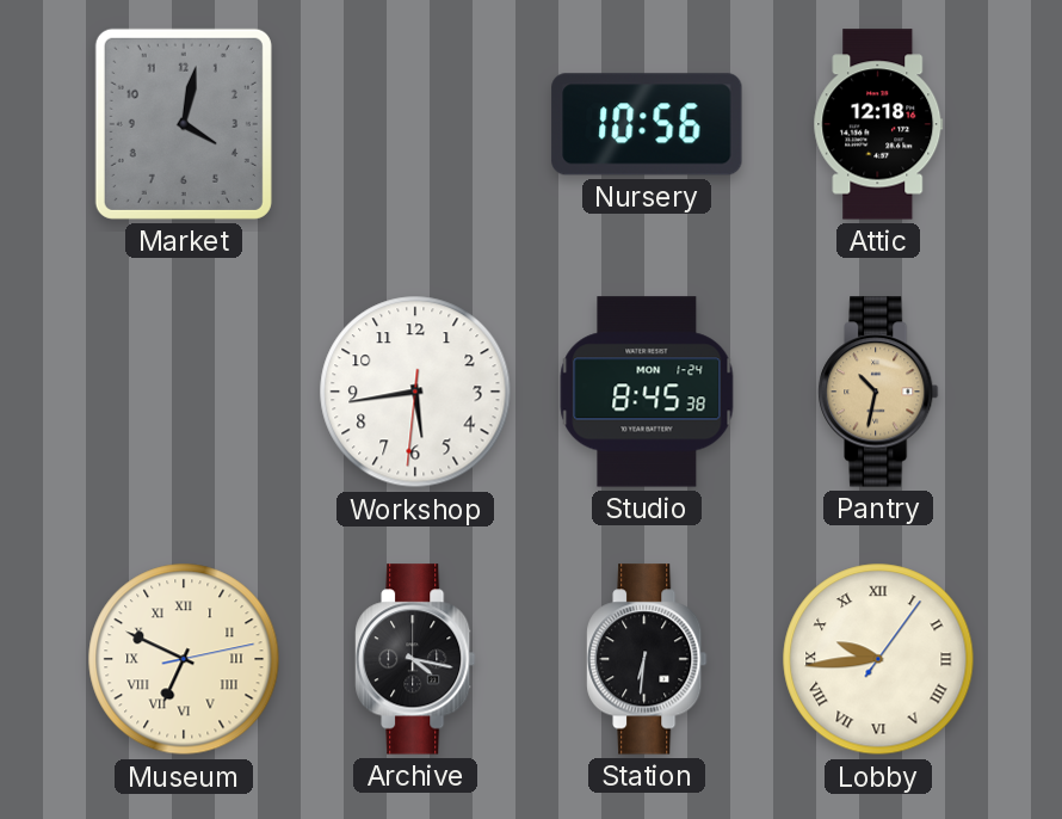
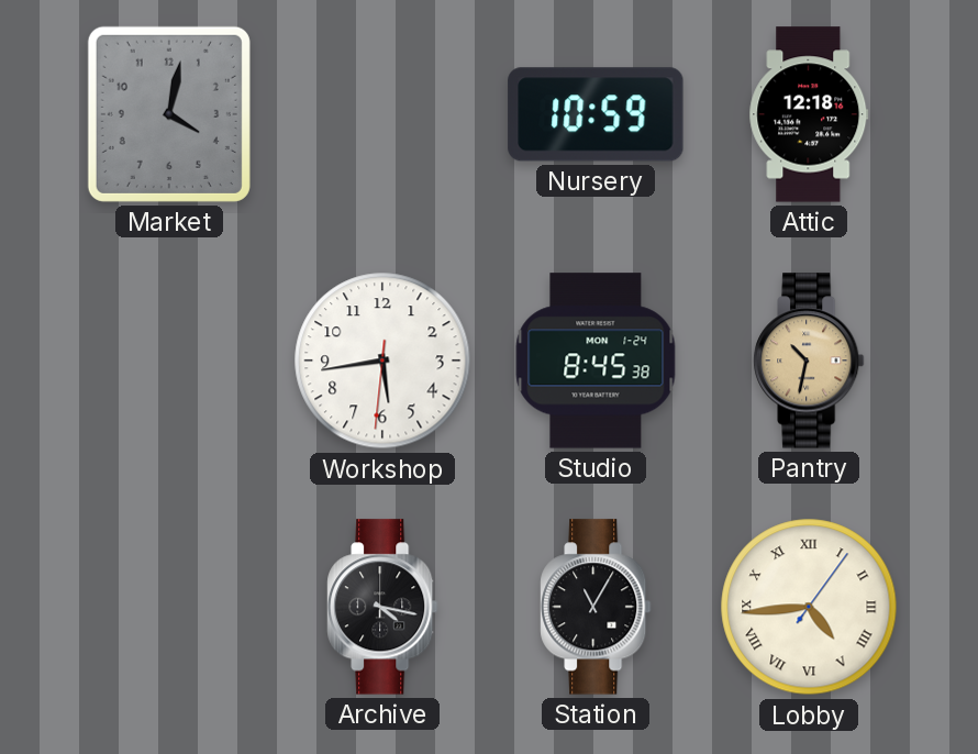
Nursery: 10:56 -> 10:59
Museum: 6:49 -> none
Station: 6:31 -> 11:05
Lobby: 9:44 -> 4:44
